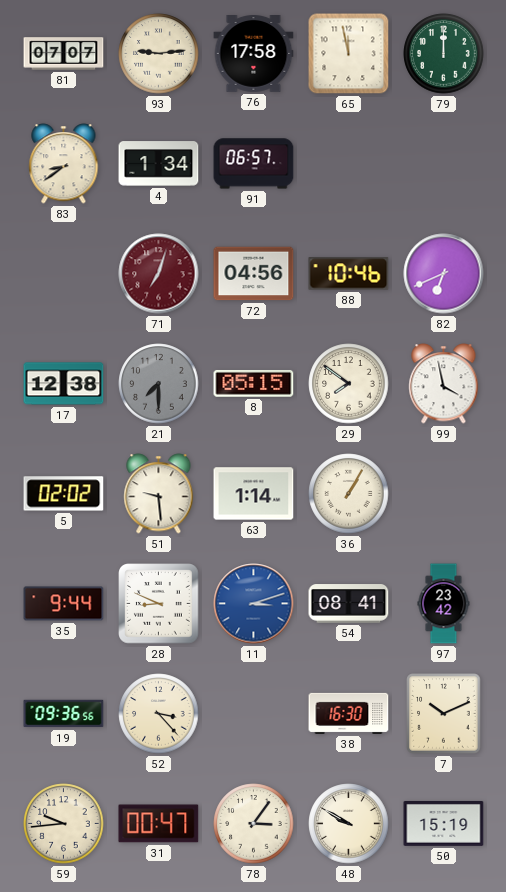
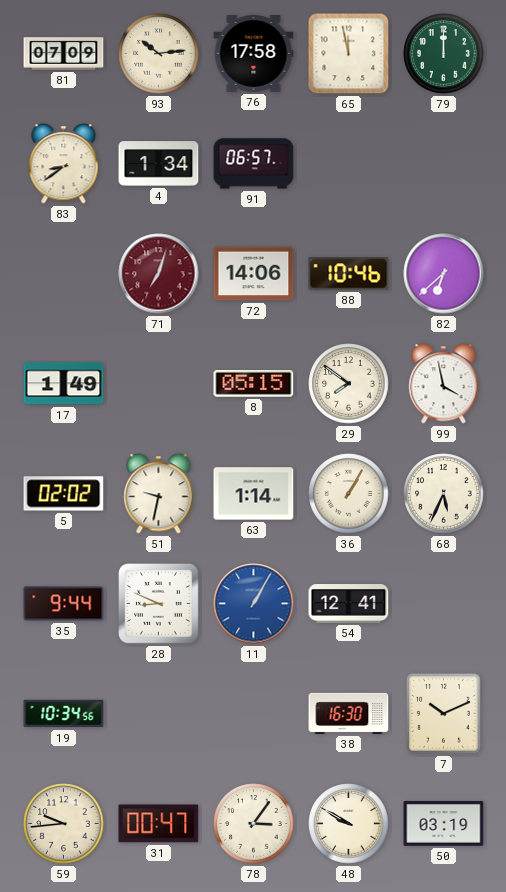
81: 07:07 -> 07:09
93: 9:14 -> 10:14
72: 04:56 -> 14:06
82: 6:41 -> 6:38
17: 12:38 -> 1:49
21: 7:30 -> none
51: 9:29 -> 9:32
68: none -> 5:34
11: 3:12 -> 1:05
54: 08:41 -> 12:41
97: 23:42 -> none
19: 09:36 -> 10:34
52: 3:23 -> none
50: 15:19 -> 03:19
